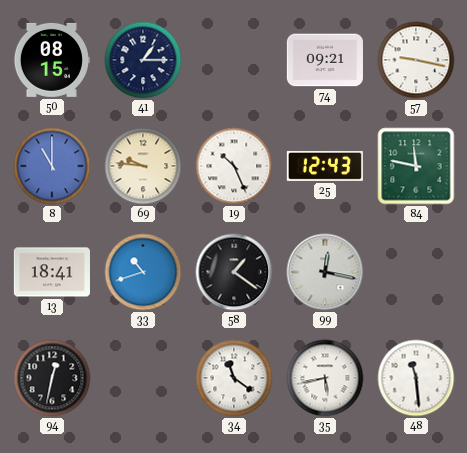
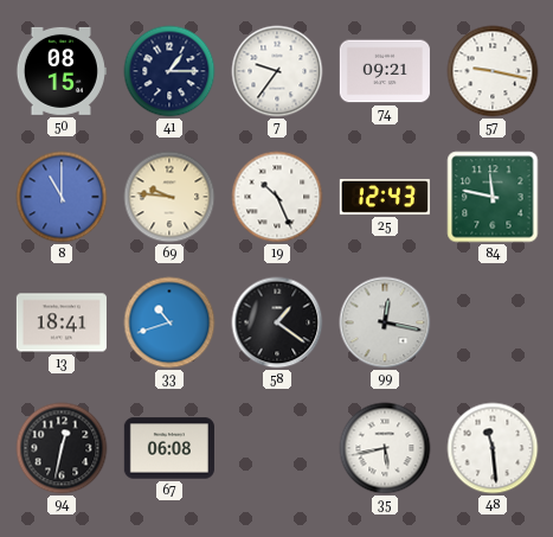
7: none -> 9:36
67: none -> 06:08
34: 11:21 -> none
